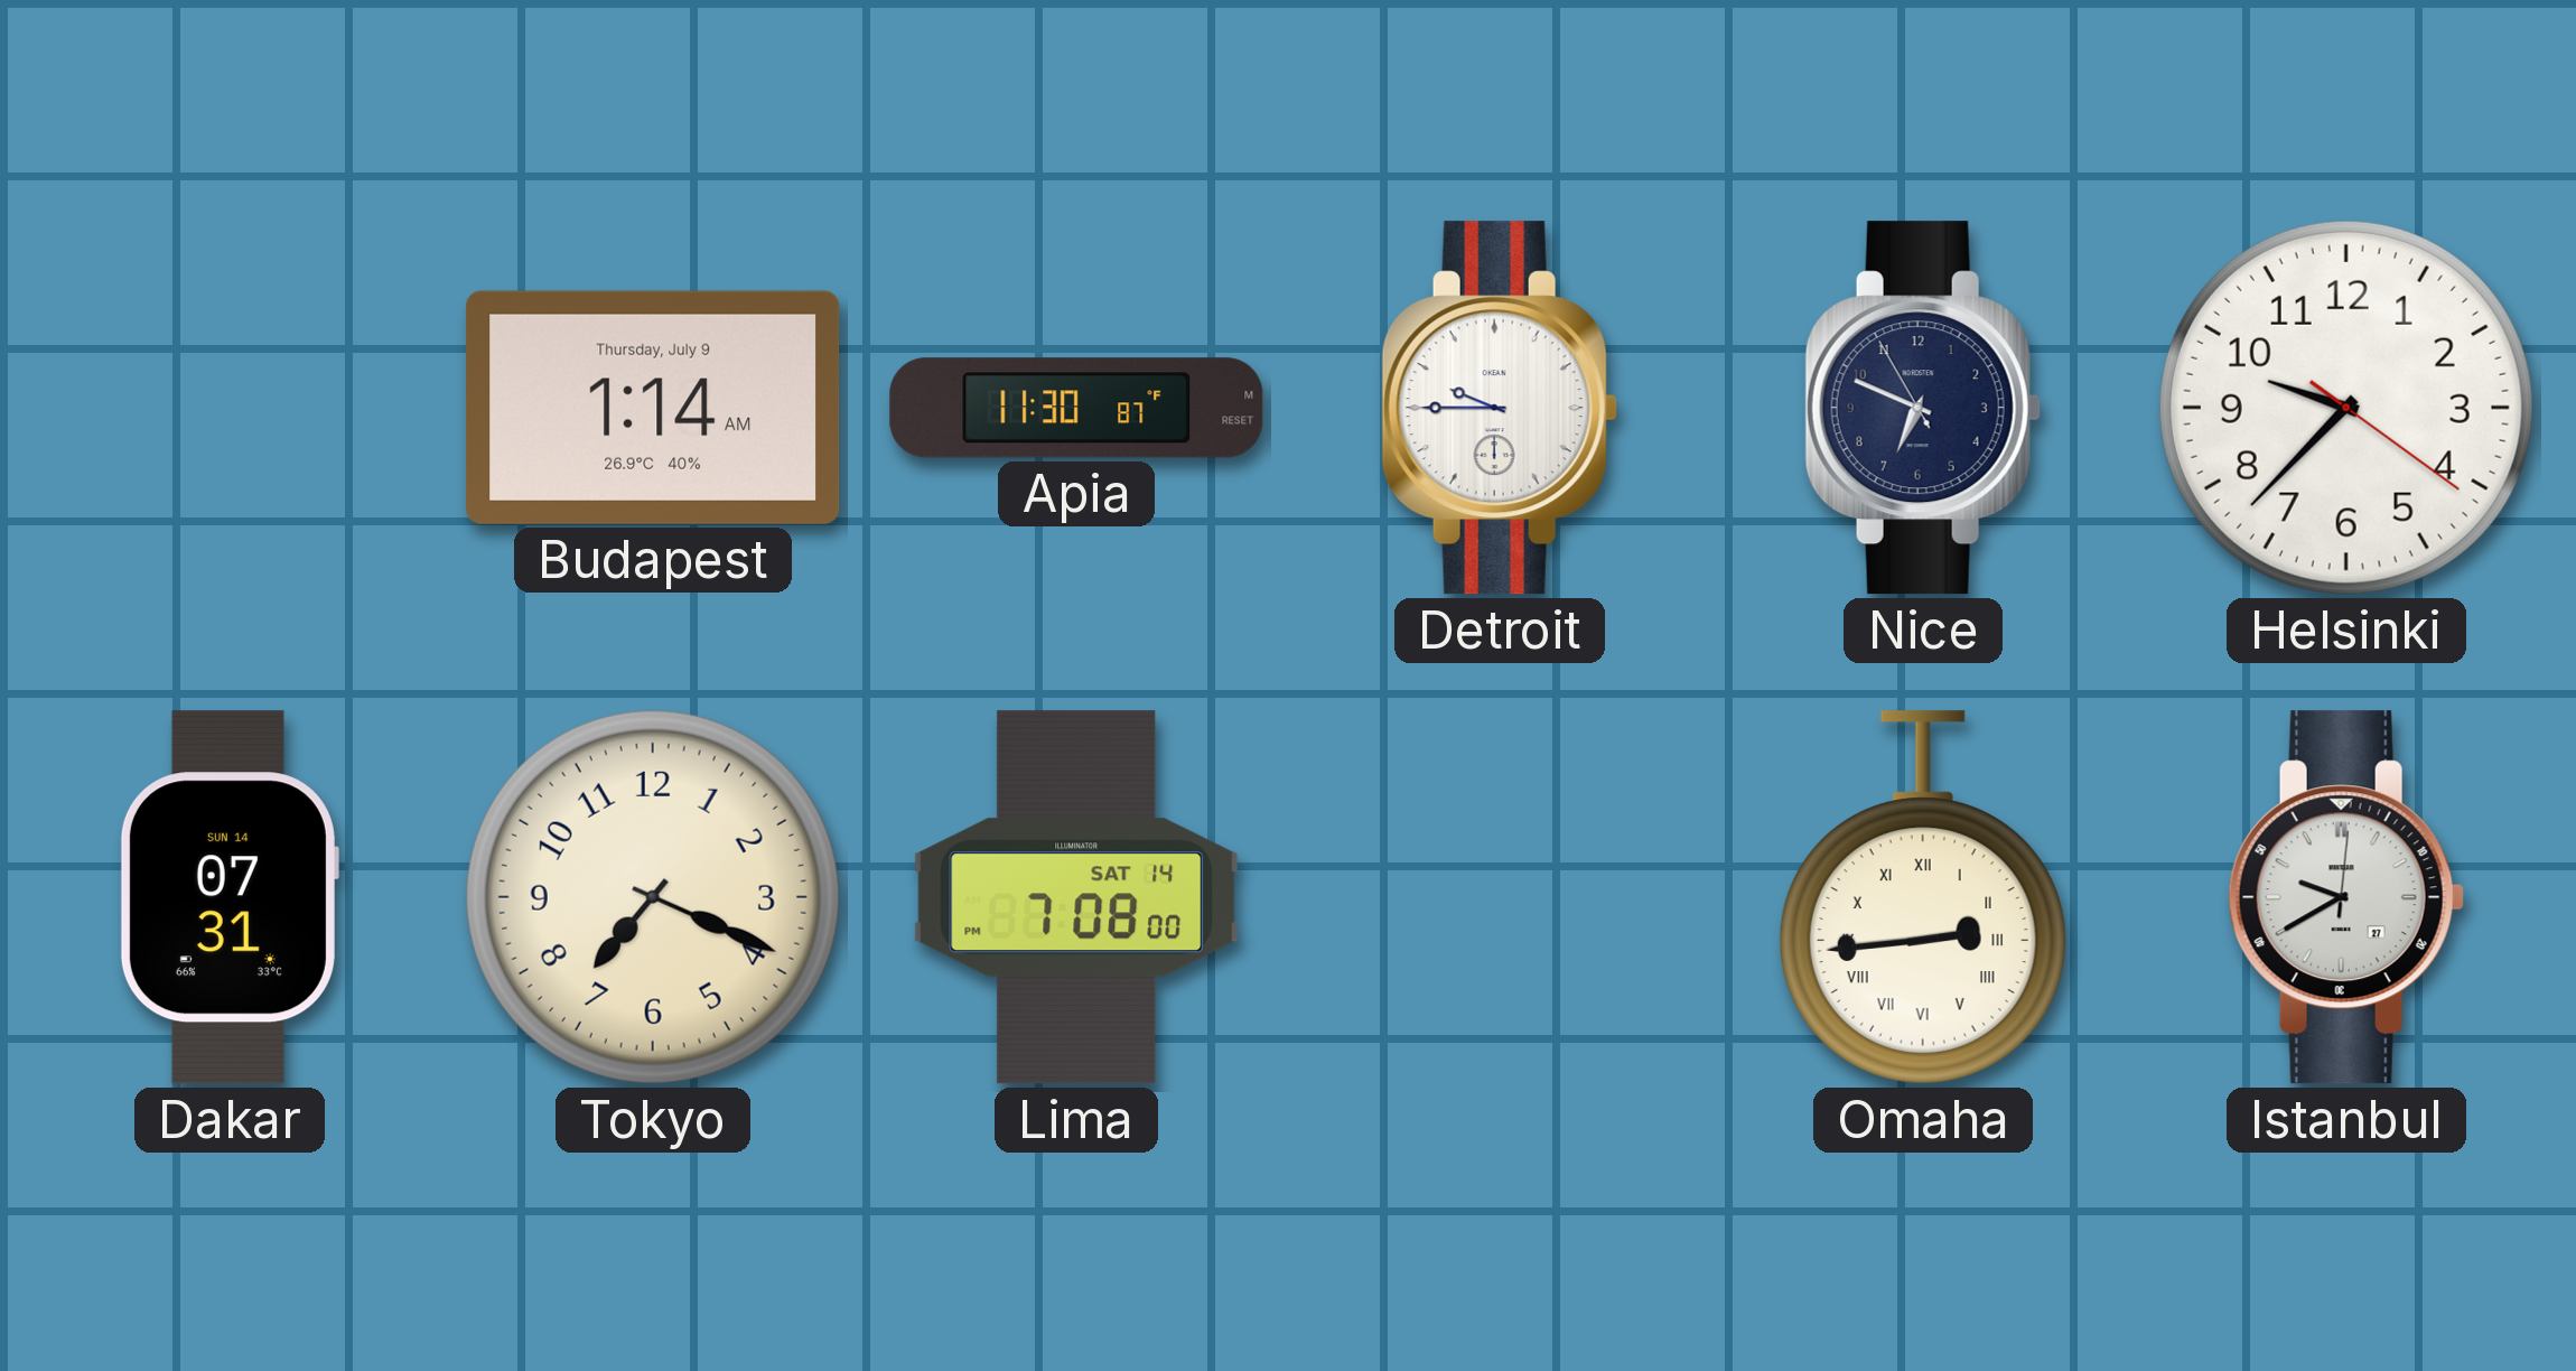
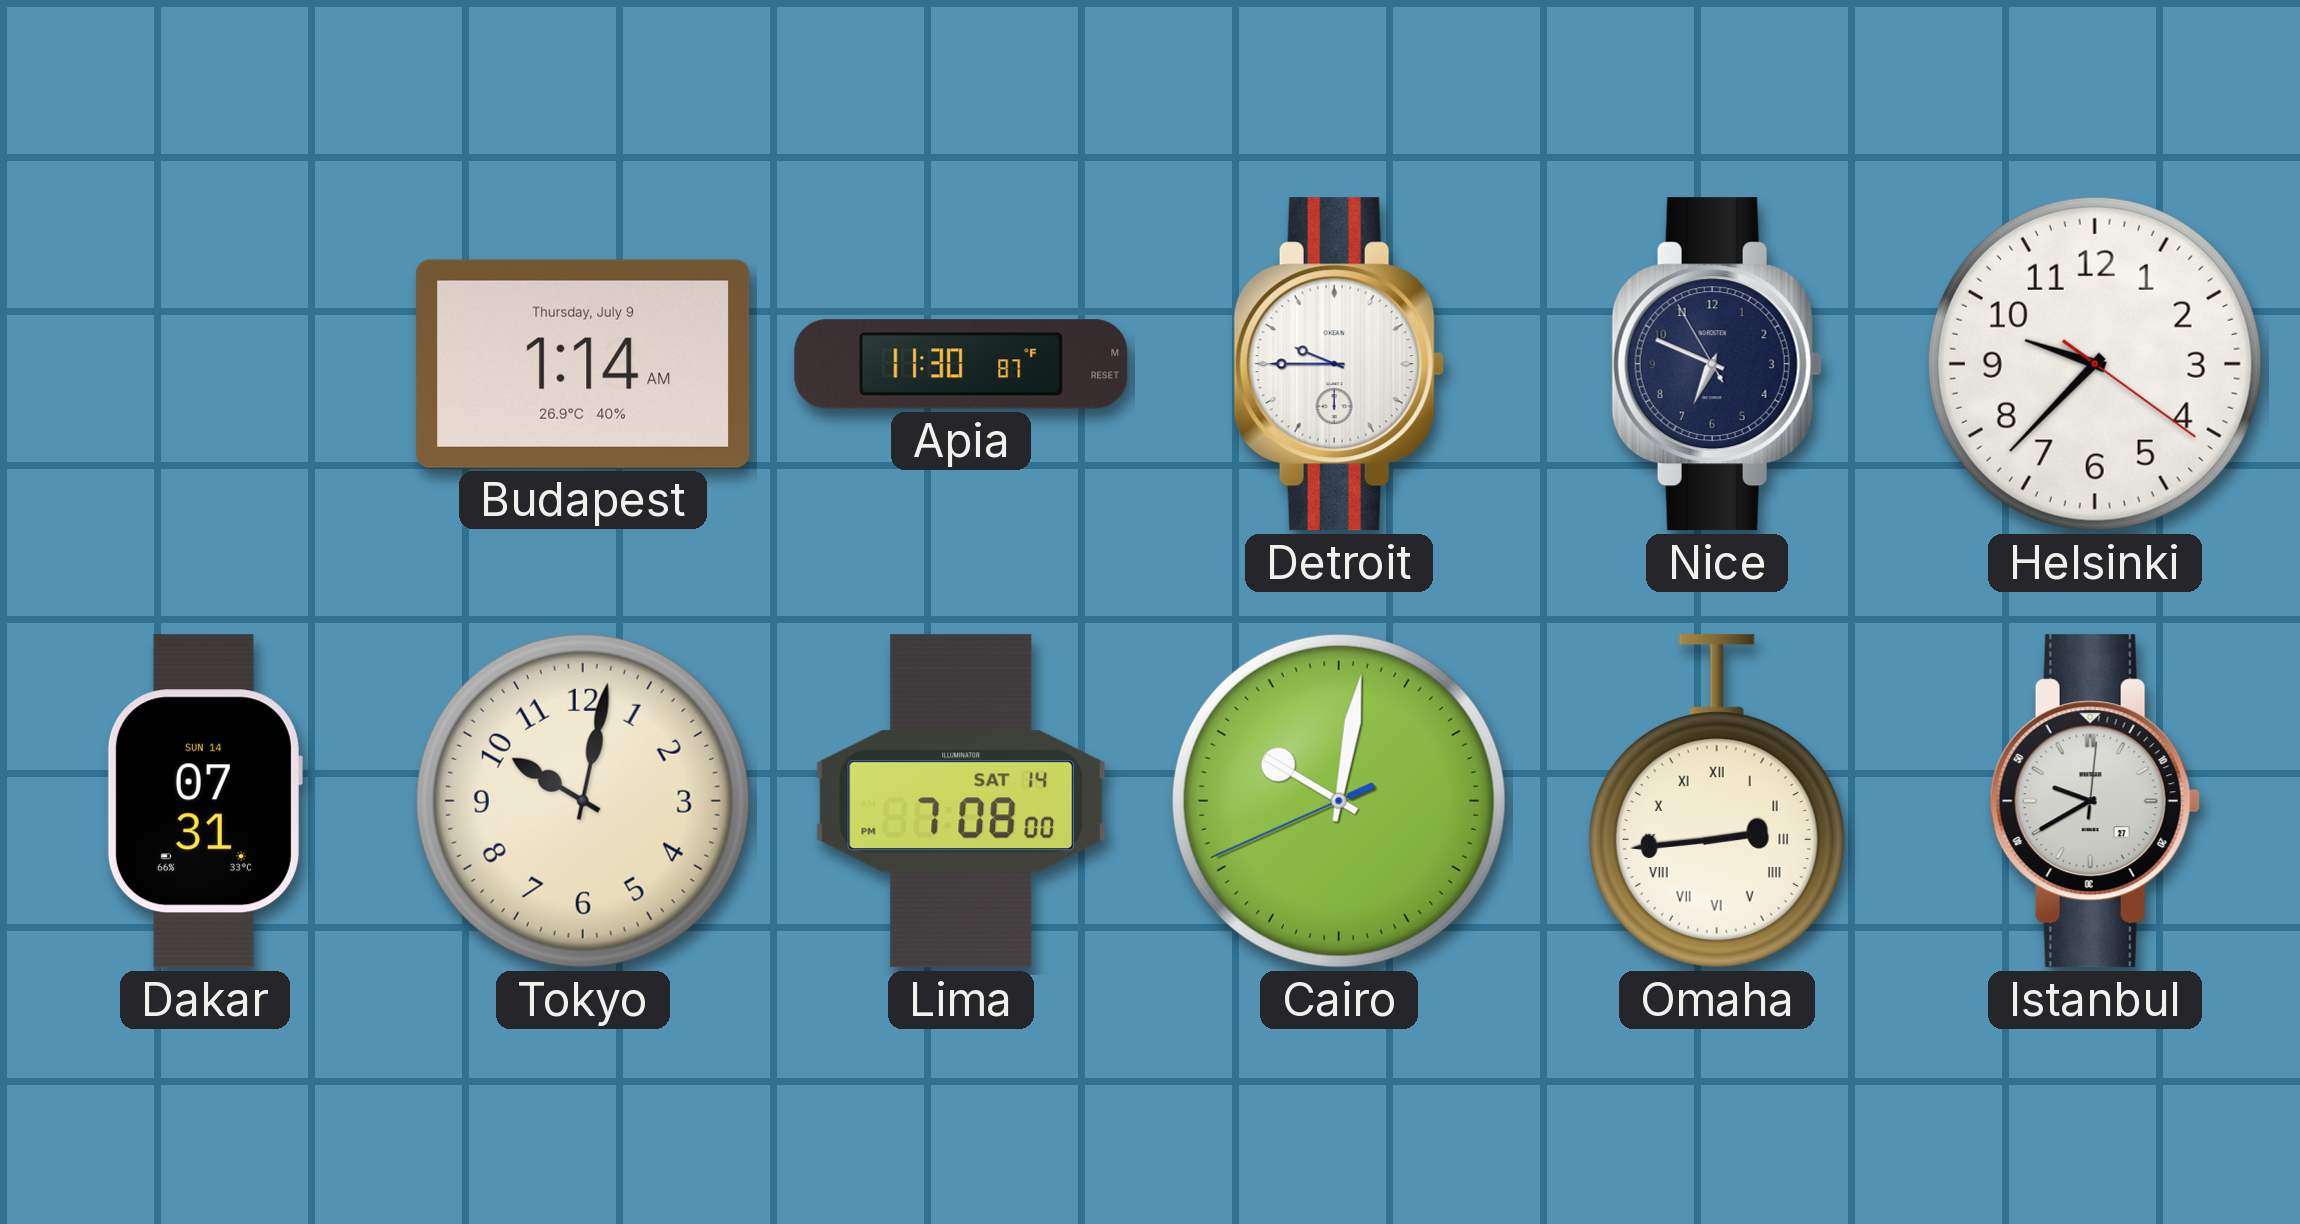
Tokyo: 7:19 -> 10:02
Cairo: none -> 10:01
